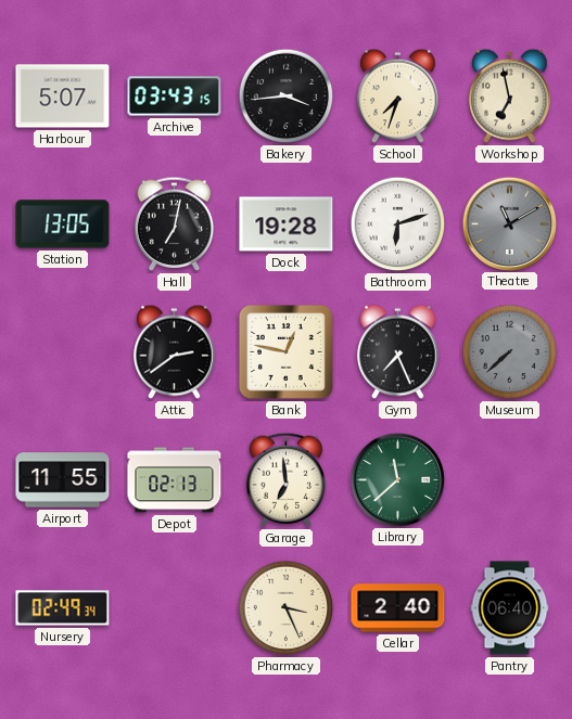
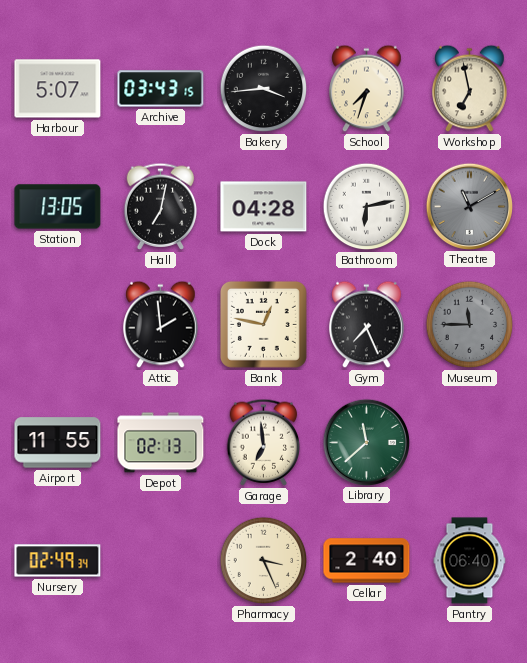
Dock: 19:28 -> 04:28
Bathroom: 6:12 -> 6:13
Attic: 2:39 -> 1:59
Museum: 7:38 -> 11:45
